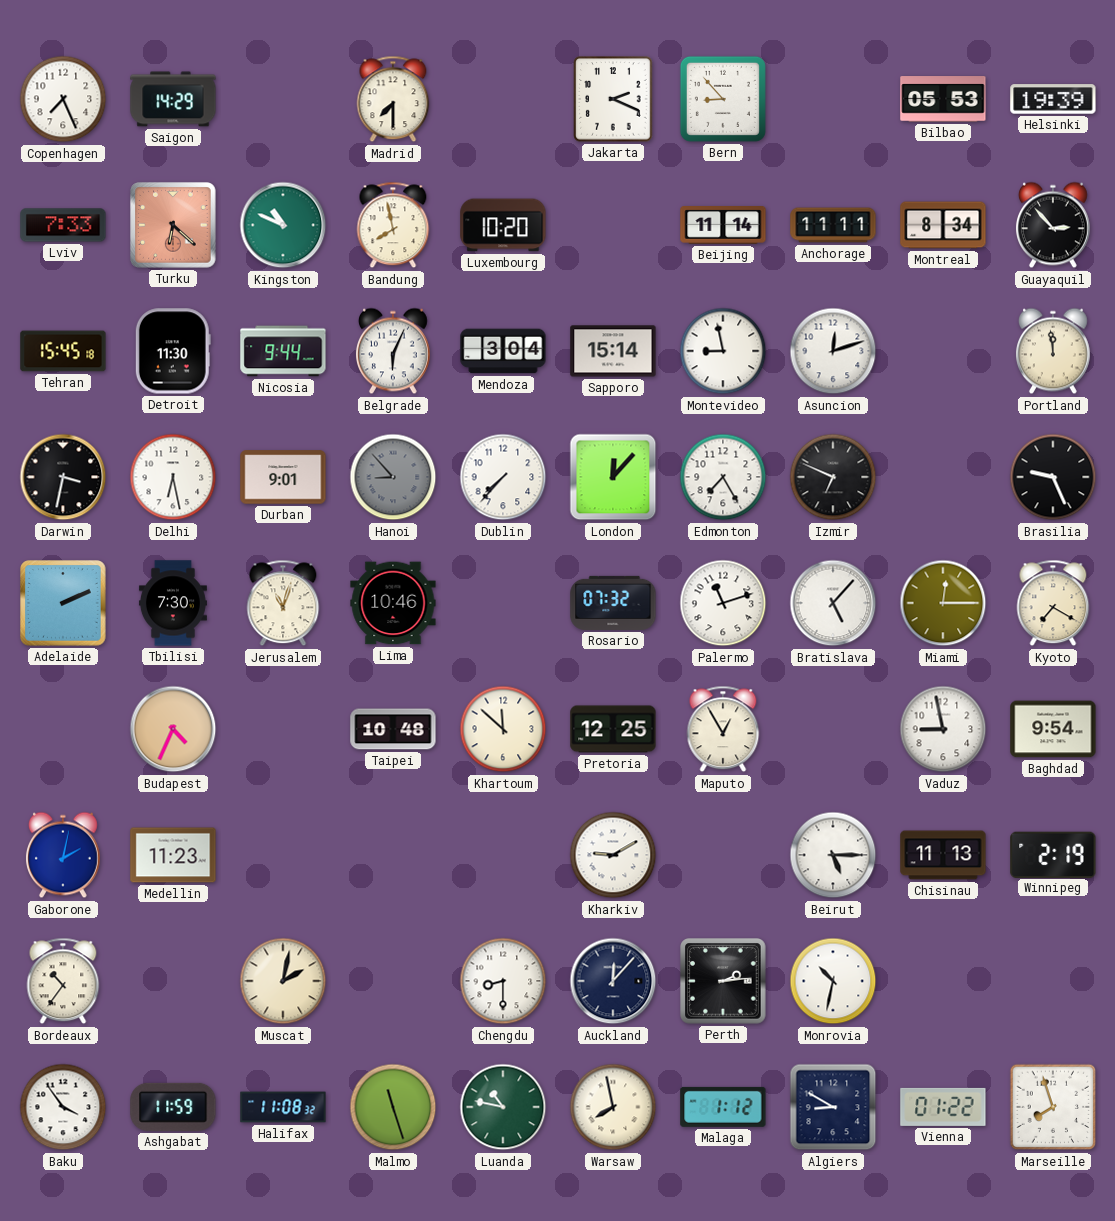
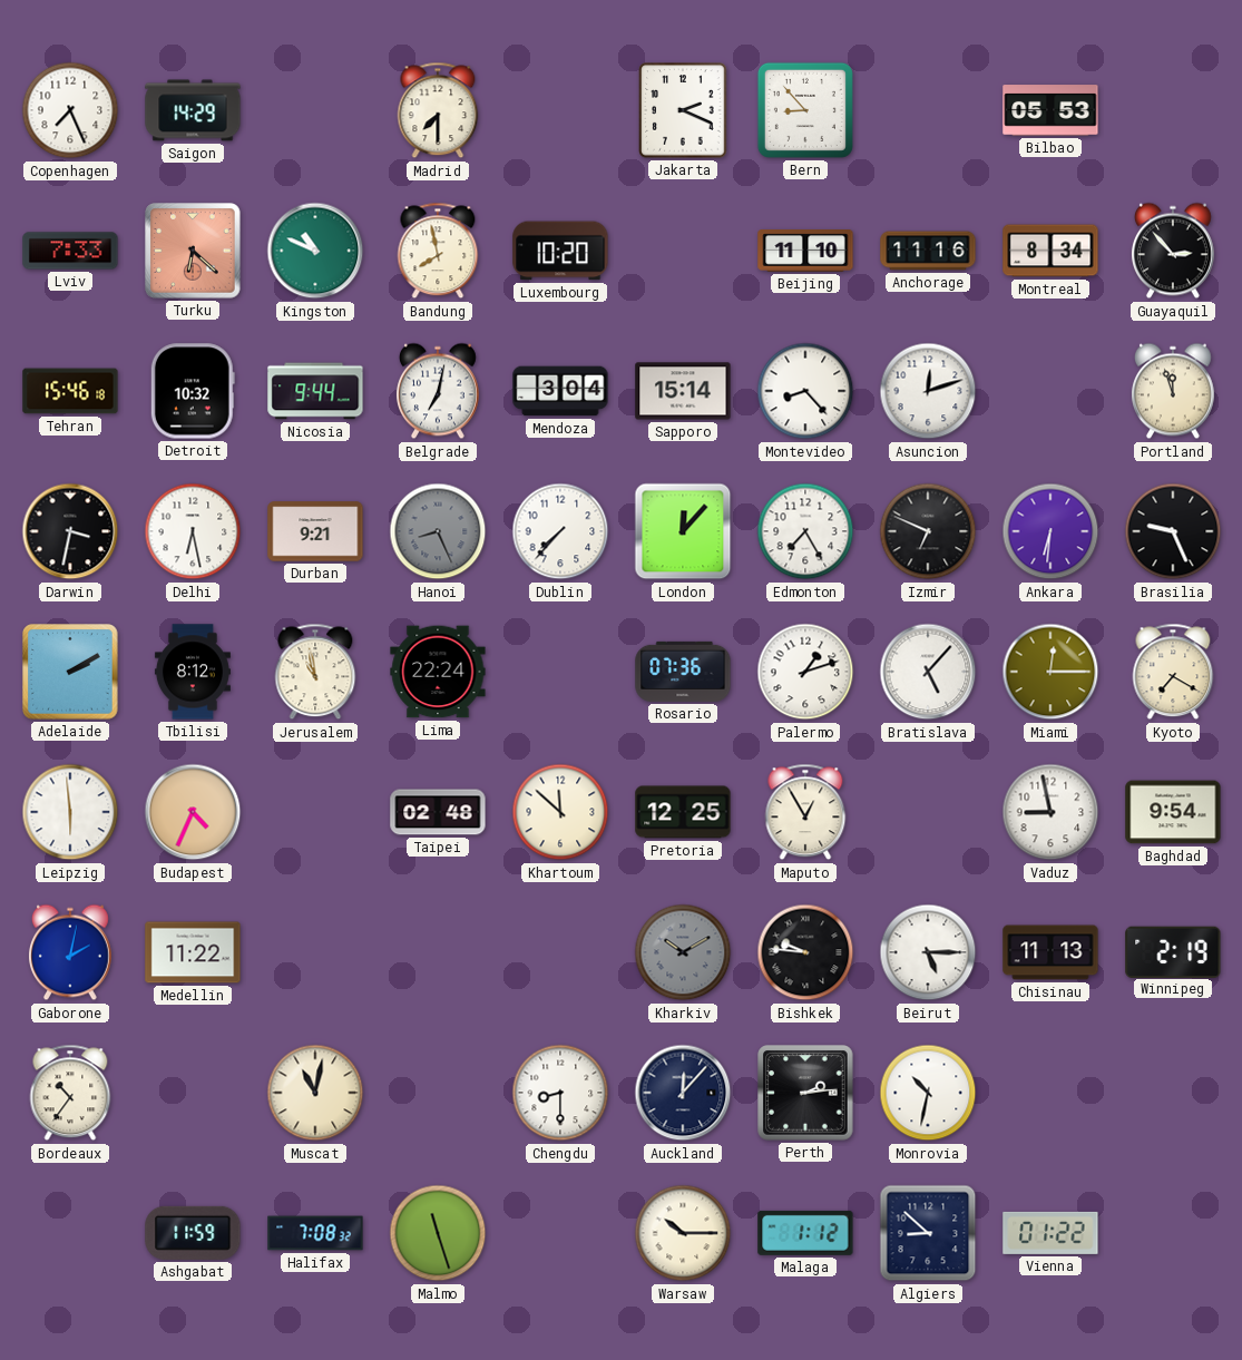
Helsinki: 19:39 -> none
Beijing: 11:14 -> 11:10
Anchorage: 11:11 -> 11:16
Tehran: 15:45 -> 15:46
Detroit: 11:30 -> 10:32
Belgrade: 6:04 -> 7:02
Montevideo: 8:58 -> 8:23
Portland: 11:59 -> 11:57
Durban: 9:01 -> 9:21
Hanoi: 8:53 -> 8:26
Ankara: none -> 6:31
Adelaide: 2:11 -> 2:10
Tbilisi: 7:30 -> 8:12
Jerusalem: 11:03 -> 10:58
Lima: 10:46 -> 22:24
Rosario: 07:32 -> 07:36
Palermo: 11:12 -> 1:12
Leipzig: none -> 5:59
Taipei: 10:48 -> 02:48
Medellin: 11:23 -> 11:22
Kharkiv: 9:10 -> 10:10
Kharkiv dial: white -> grey
Bishkek: none -> 9:46
Muscat: 2:02 -> 11:02
Baku: 3:54 -> none
Halifax: 11:08 -> 7:08
Luanda: 10:47 -> none
Warsaw: 7:58 -> 10:15
Algiers: 8:50 -> 8:52
Marseille: 7:57 -> none
